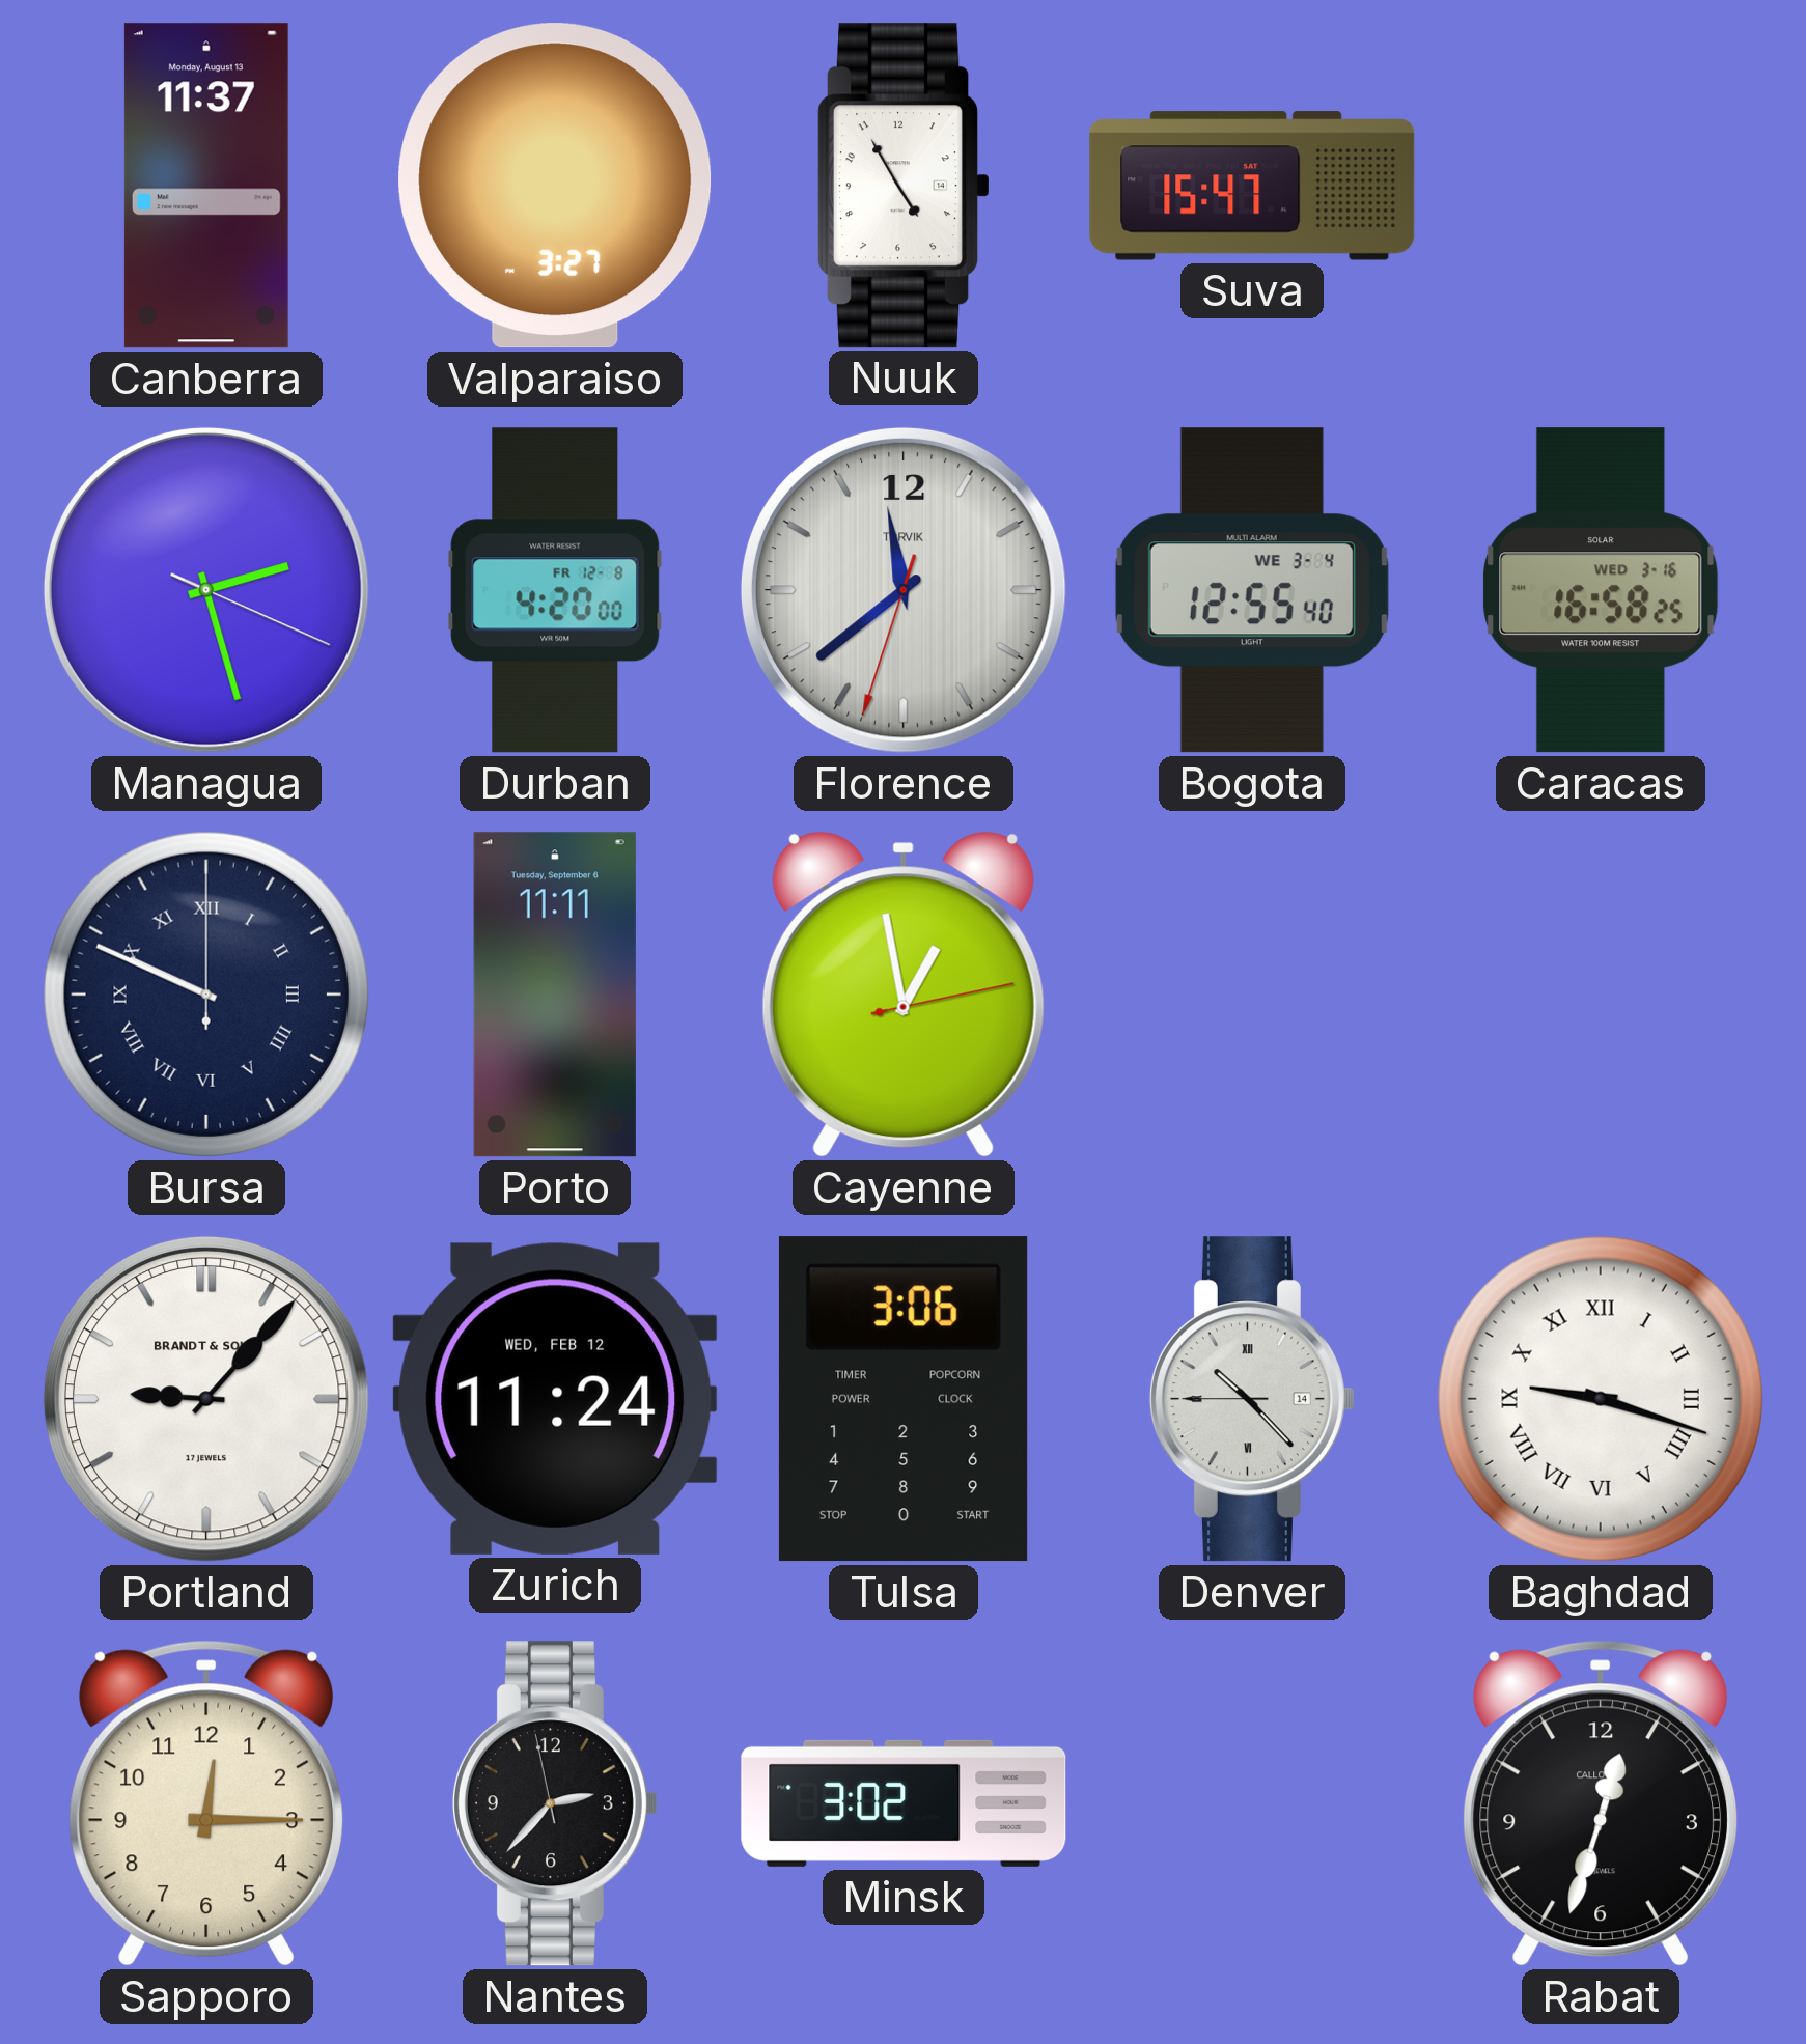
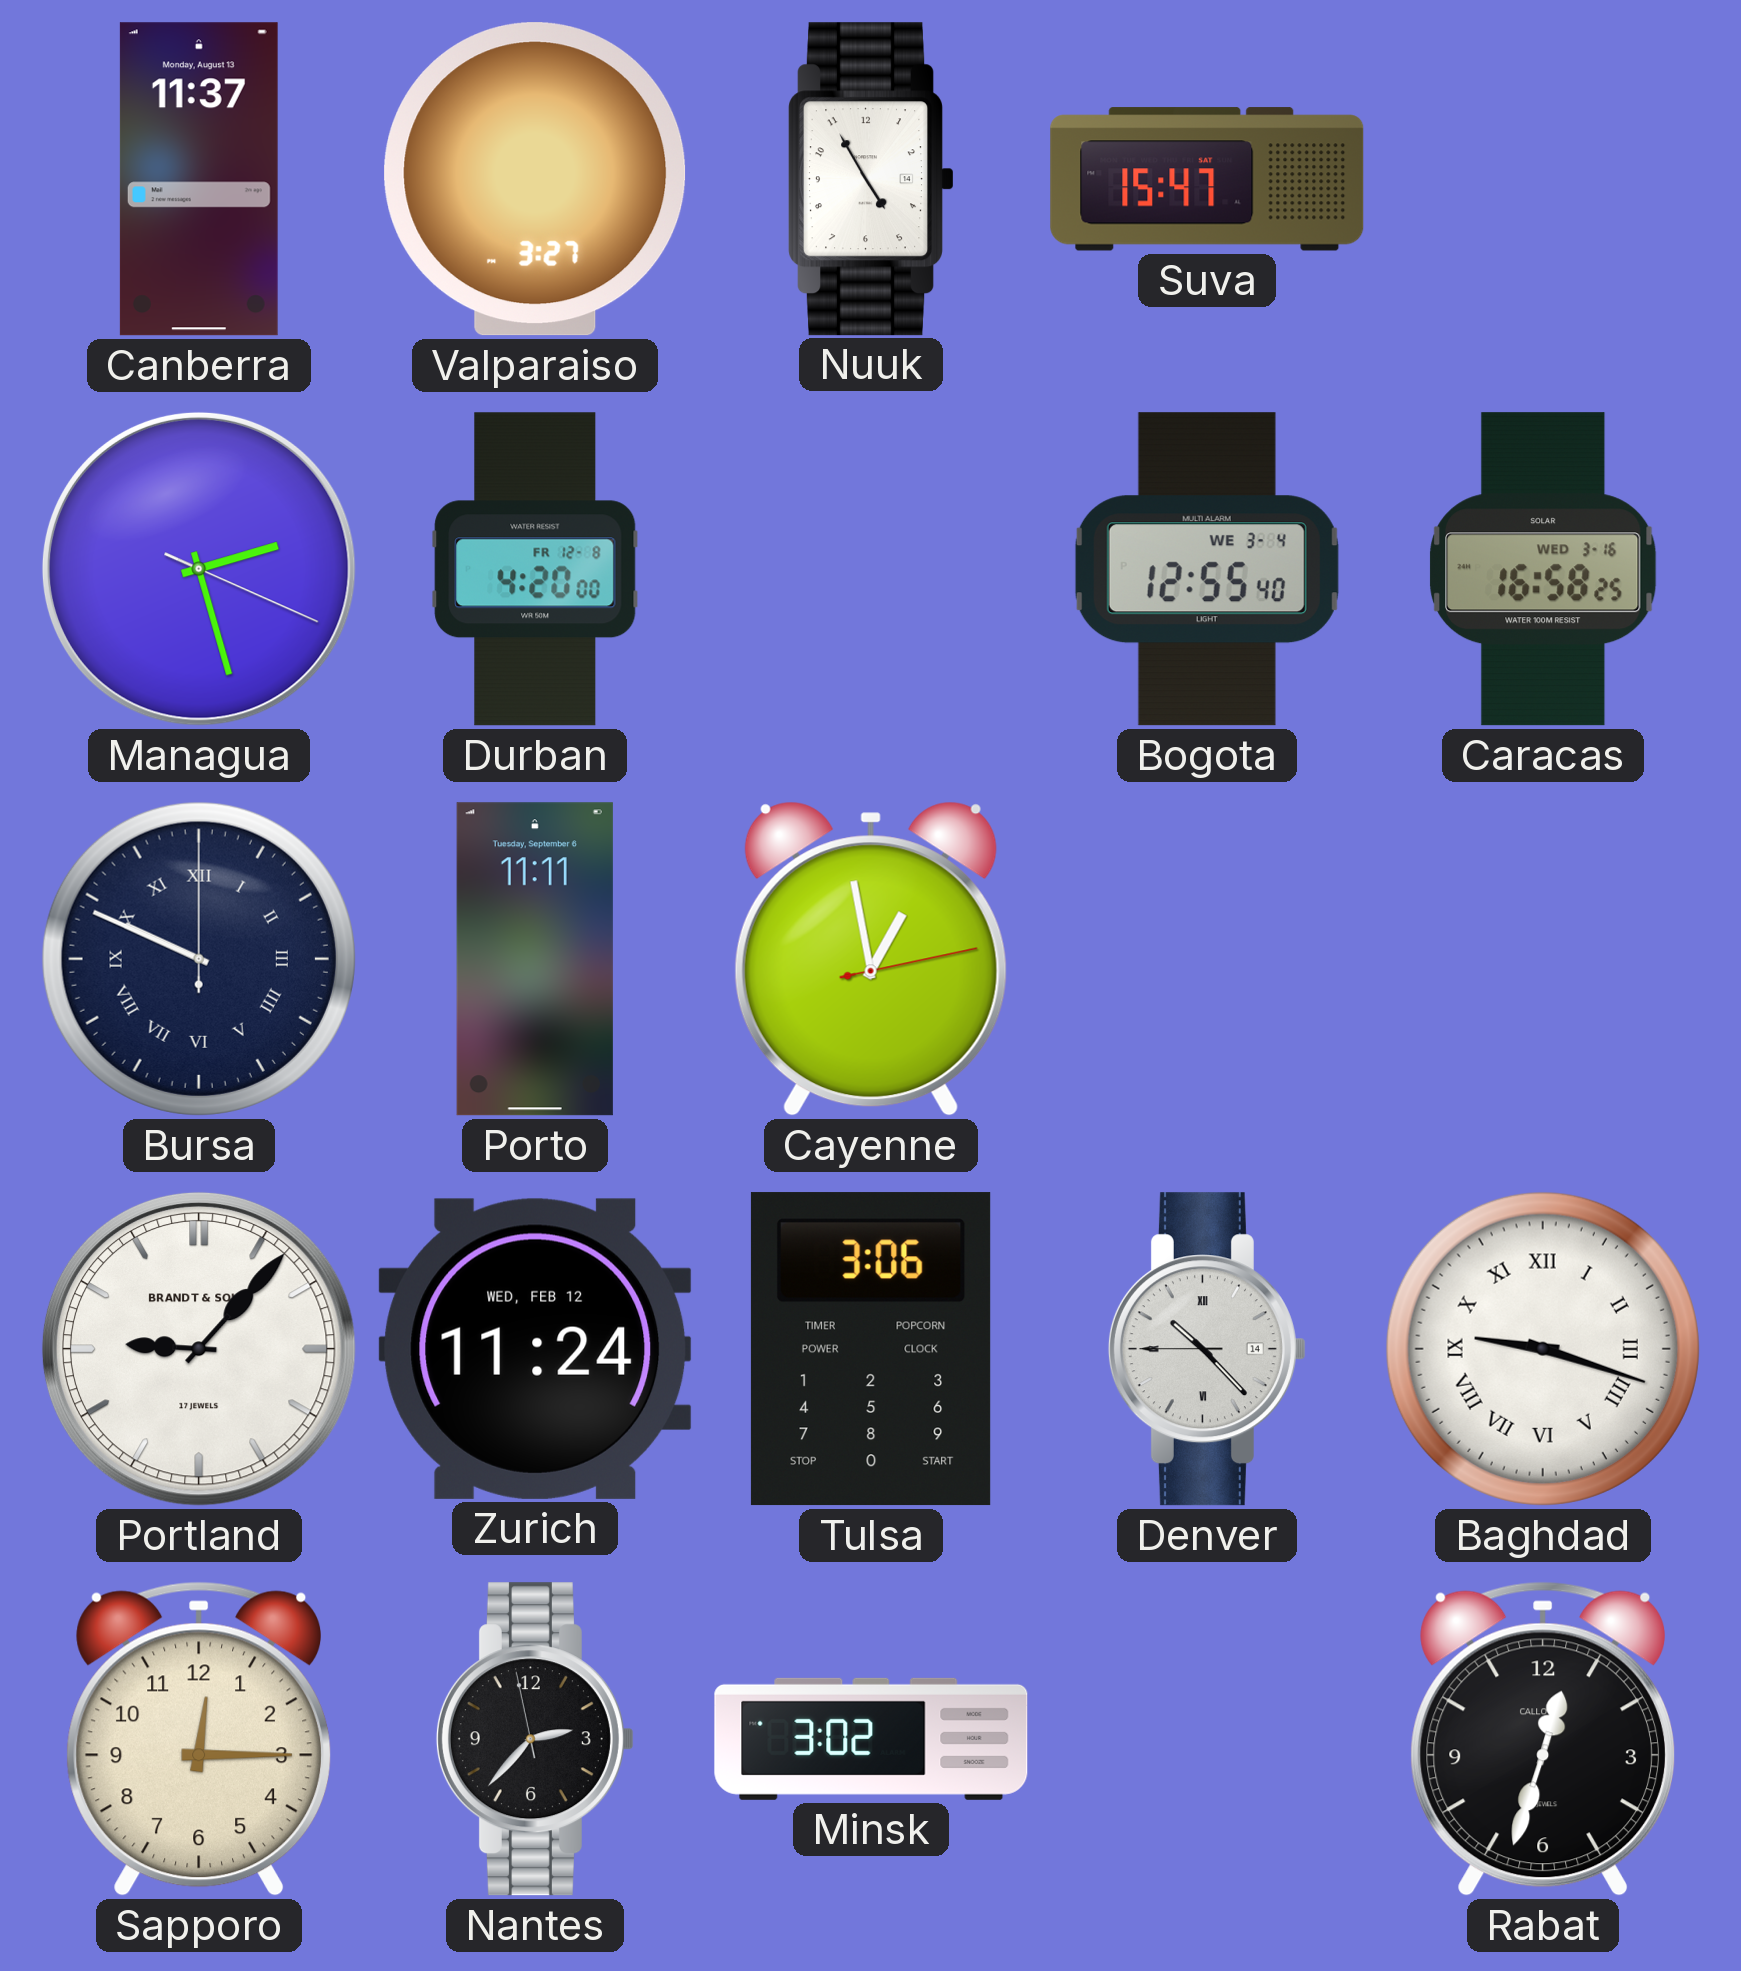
Florence: 11:38 -> none
